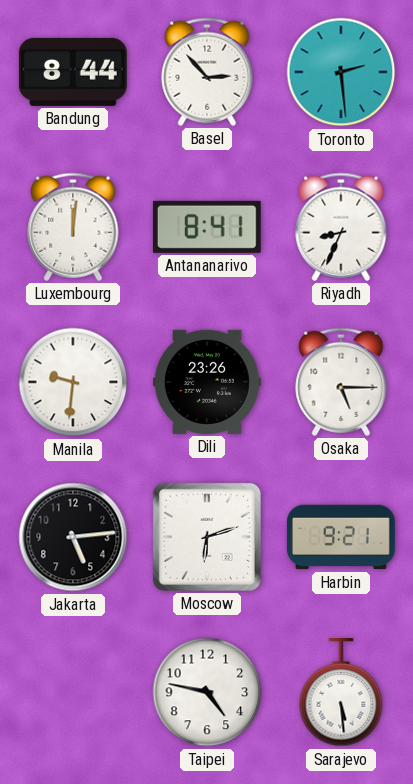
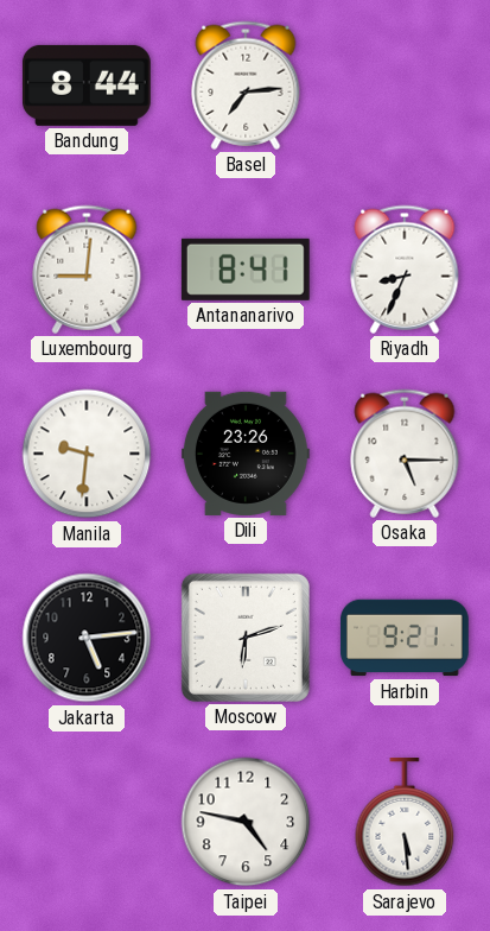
Basel: 2:53 -> 7:14
Toronto: 2:29 -> none
Luxembourg: 12:01 -> 9:01
